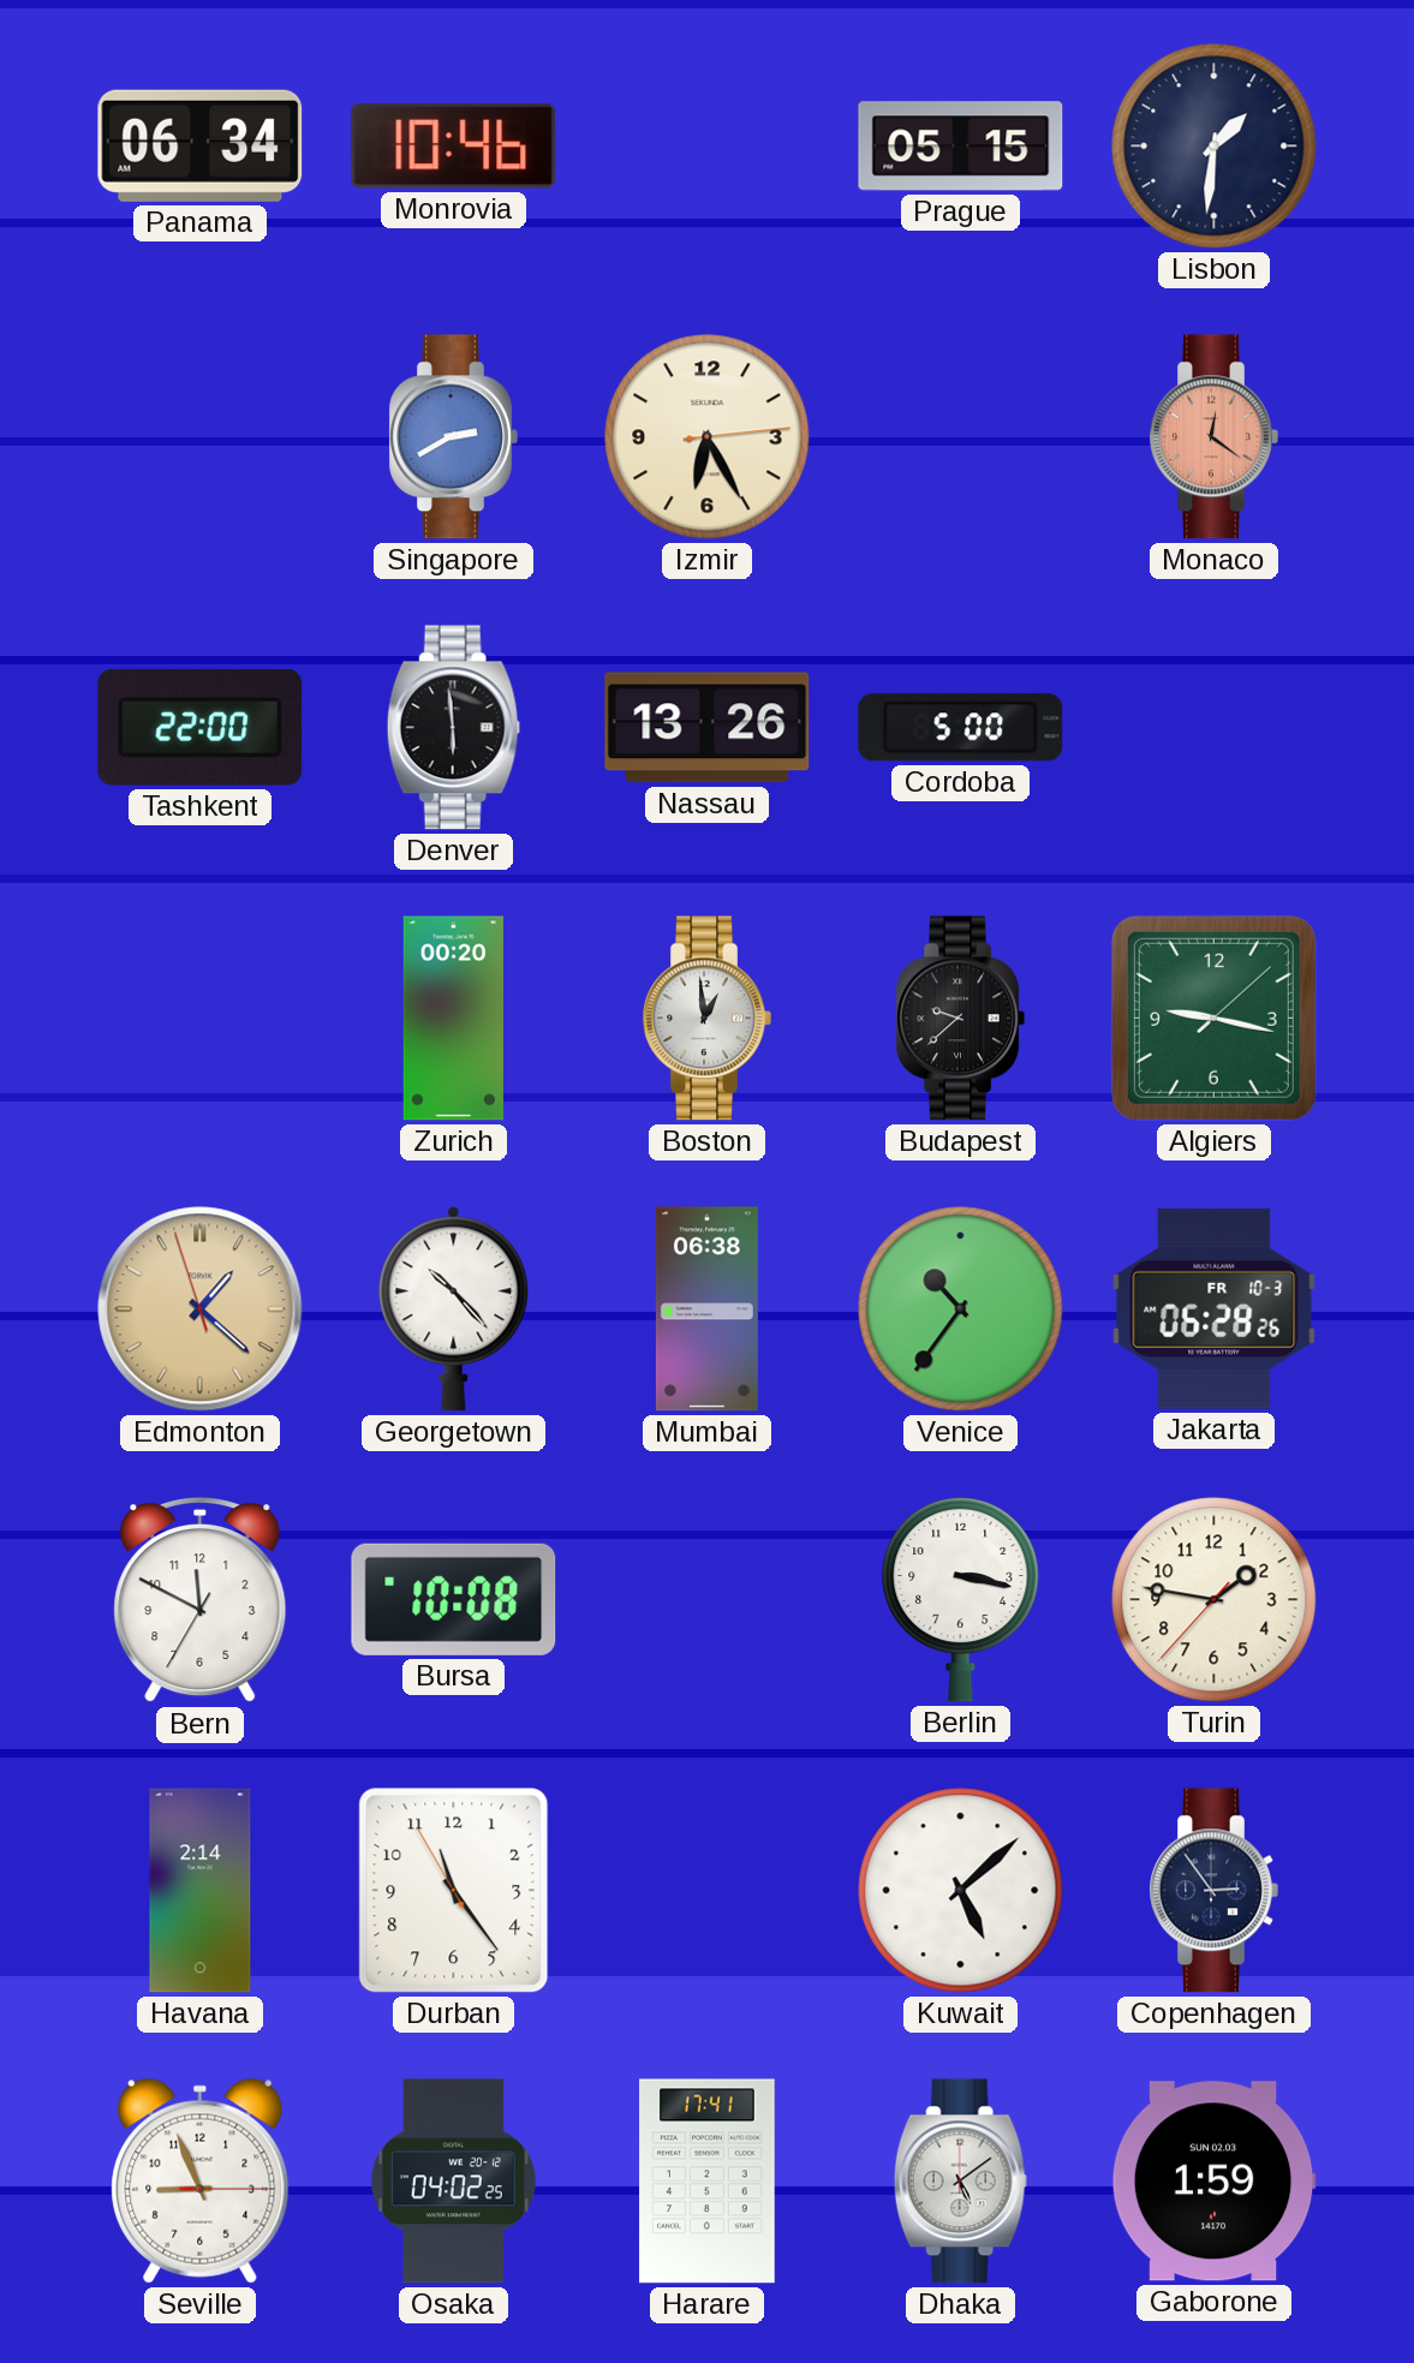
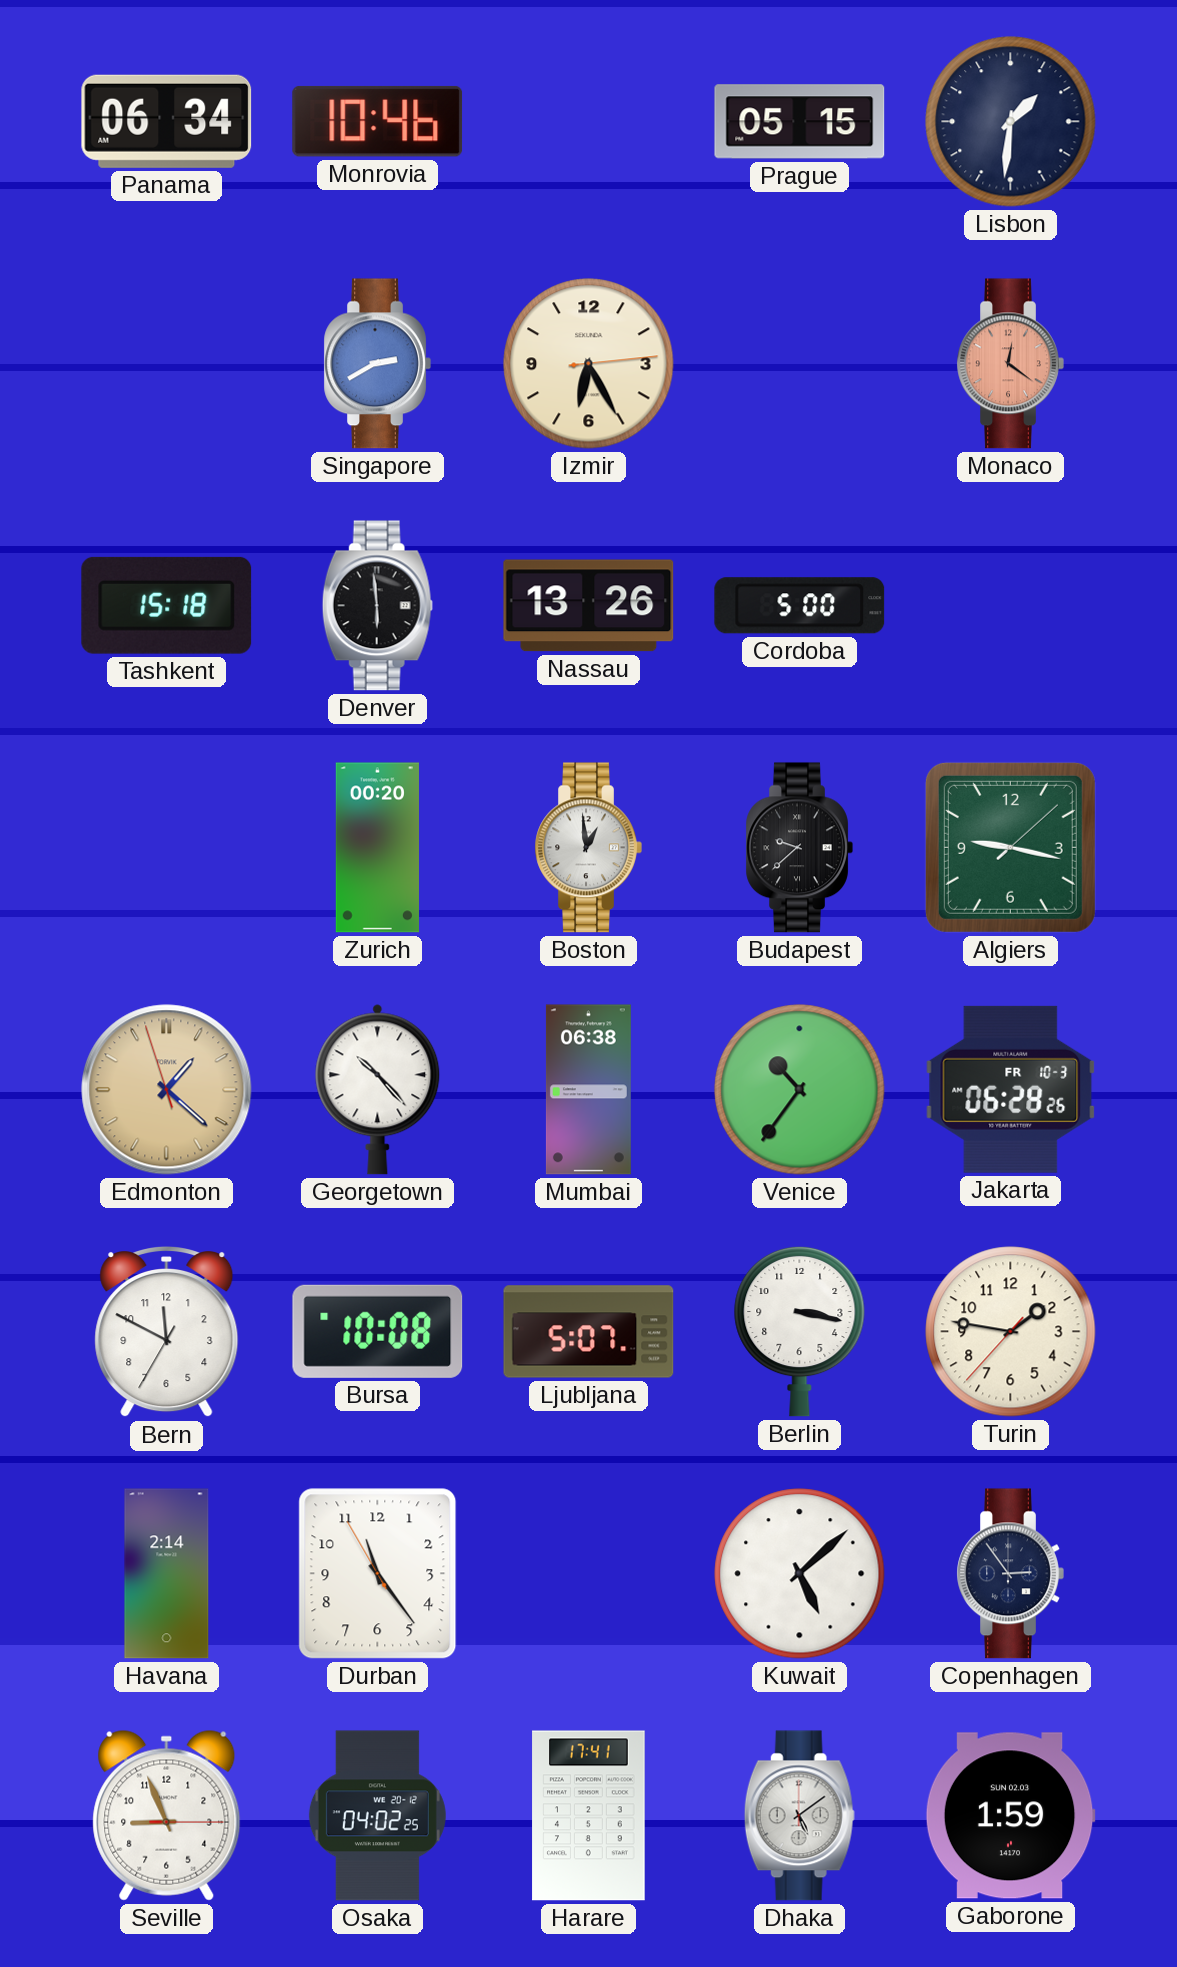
Tashkent: 22:00 -> 15:18
Ljubljana: none -> 5:07
